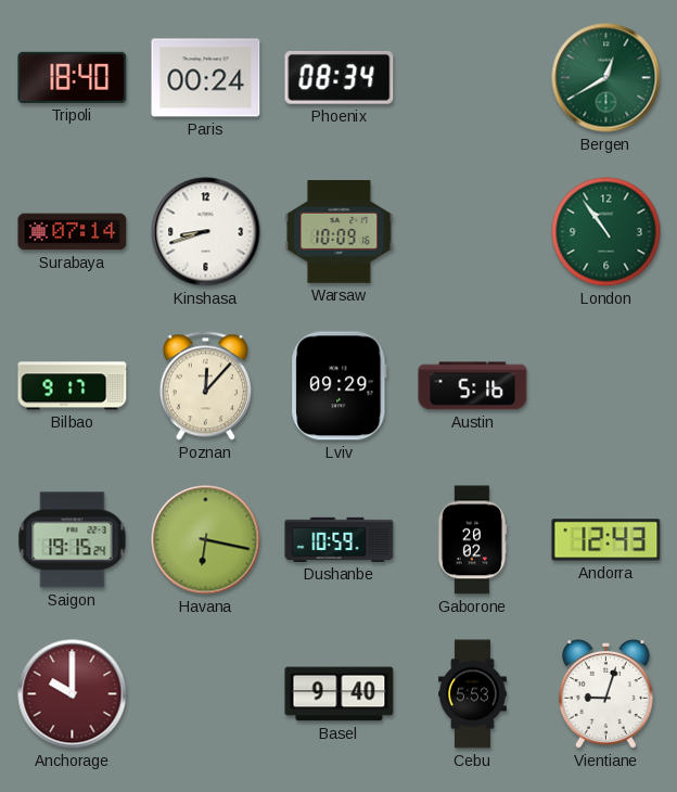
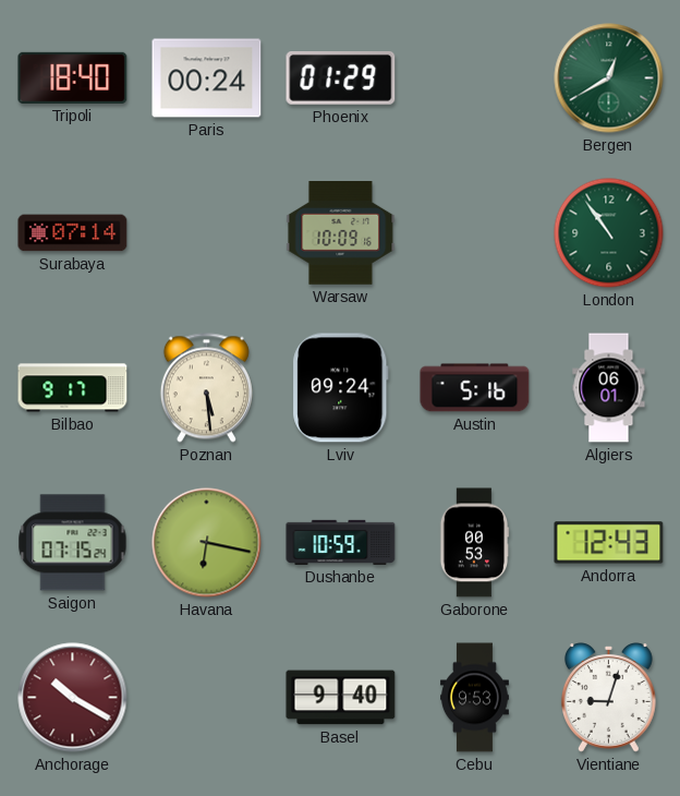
Phoenix: 08:34 -> 01:29
Kinshasa: 8:42 -> none
Poznan: 12:07 -> 5:29
Lviv: 09:29 -> 09:24
Algiers: none -> 06:01
Saigon: 19:15 -> 07:15
Gaborone: 20:02 -> 00:53
Anchorage: 10:00 -> 10:20
Cebu: 5:53 -> 9:53
